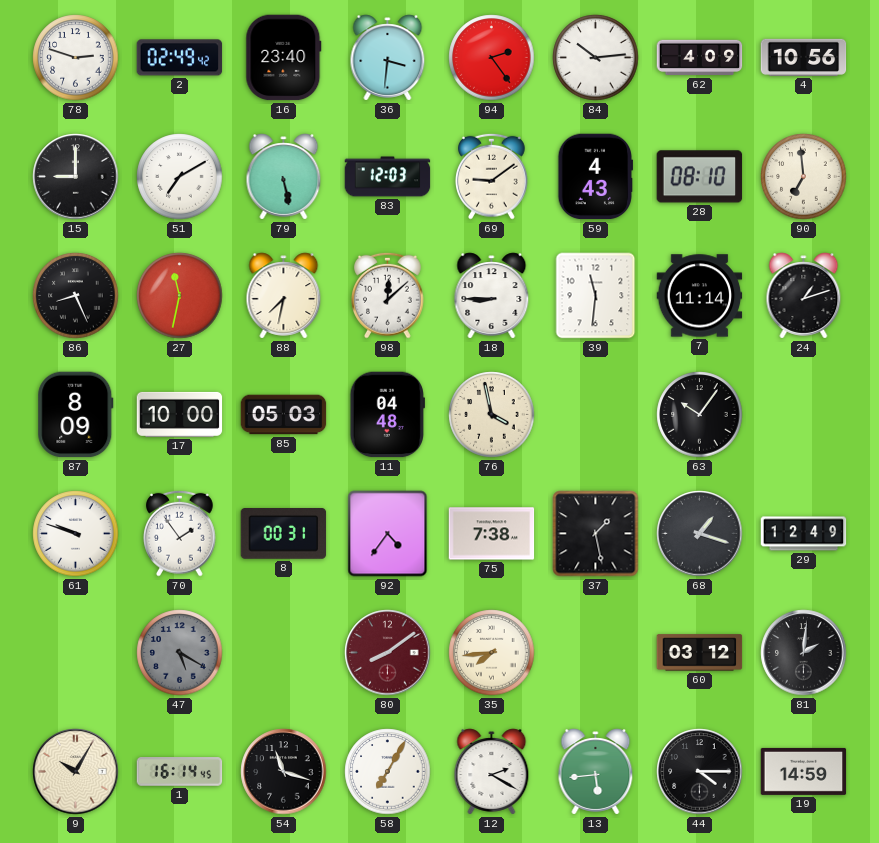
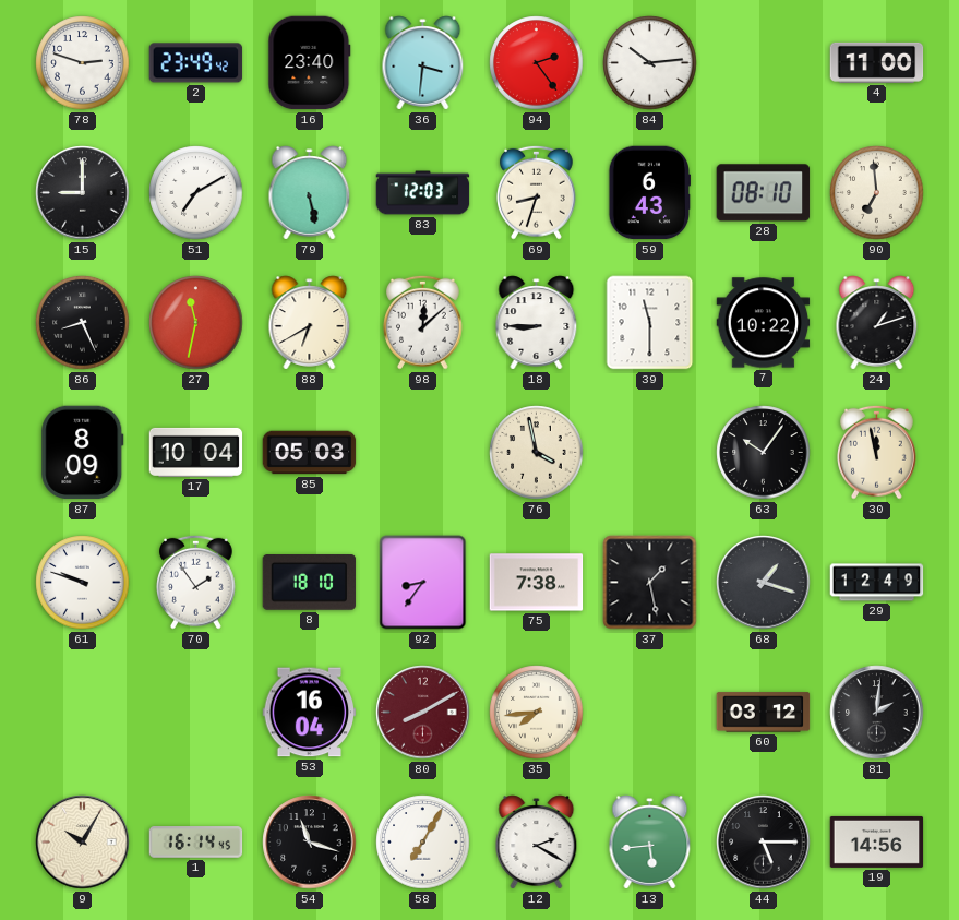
2: 02:49 -> 23:49
62: 4:09 -> none
4: 10:56 -> 11:00
69: 9:09 -> 8:33
59: 4:43 -> 6:43
88: 7:32 -> 6:40
39: 11:31 -> 11:30
7: 11:14 -> 10:22
17: 10:00 -> 10:04
11: 04:48 -> none
30: none -> 11:58
8: 00:31 -> 18:10
92: 4:36 -> 8:36
47: 5:20 -> none
53: none -> 16:04
80: 8:09 -> 8:10
44: 4:15 -> 5:15
19: 14:59 -> 14:56
